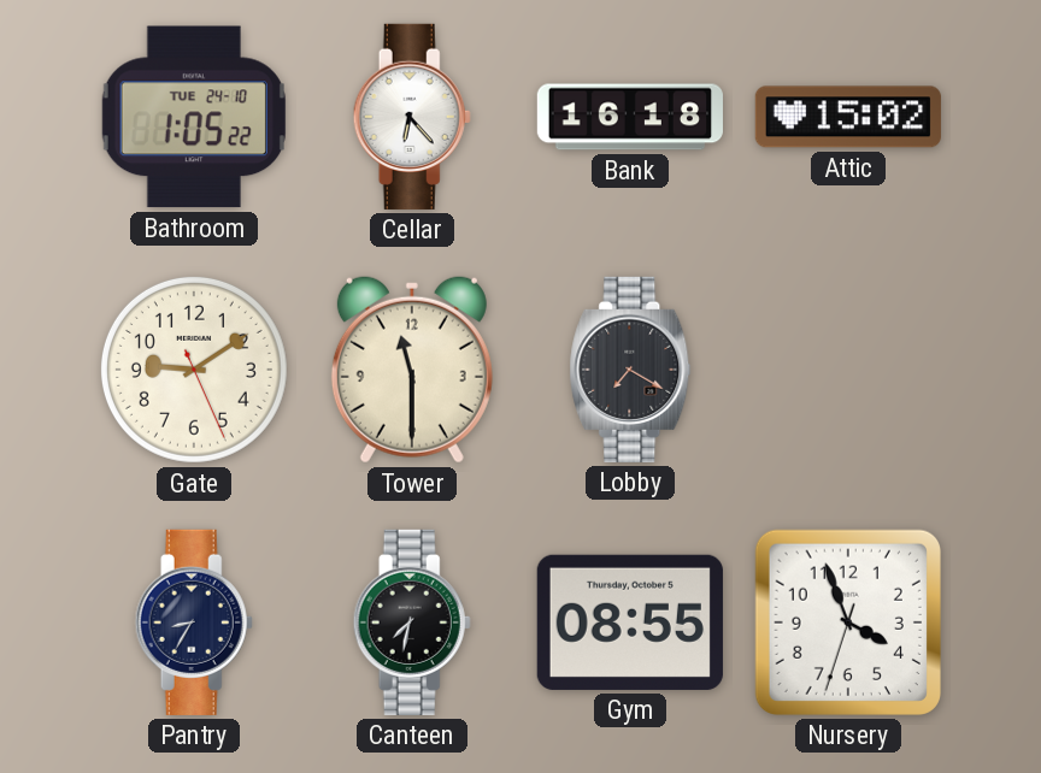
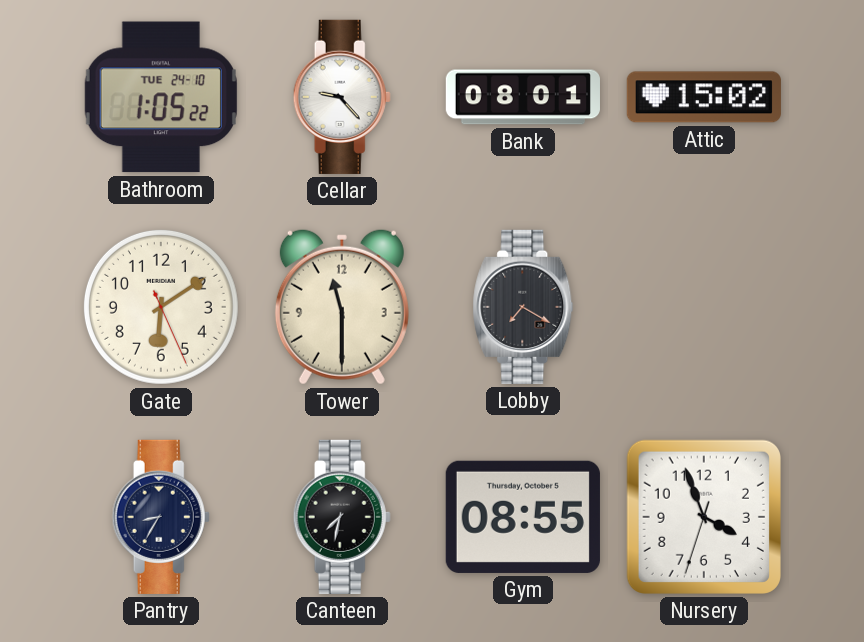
Cellar: 6:23 -> 9:23
Bank: 16:18 -> 08:01
Gate: 9:09 -> 6:09
